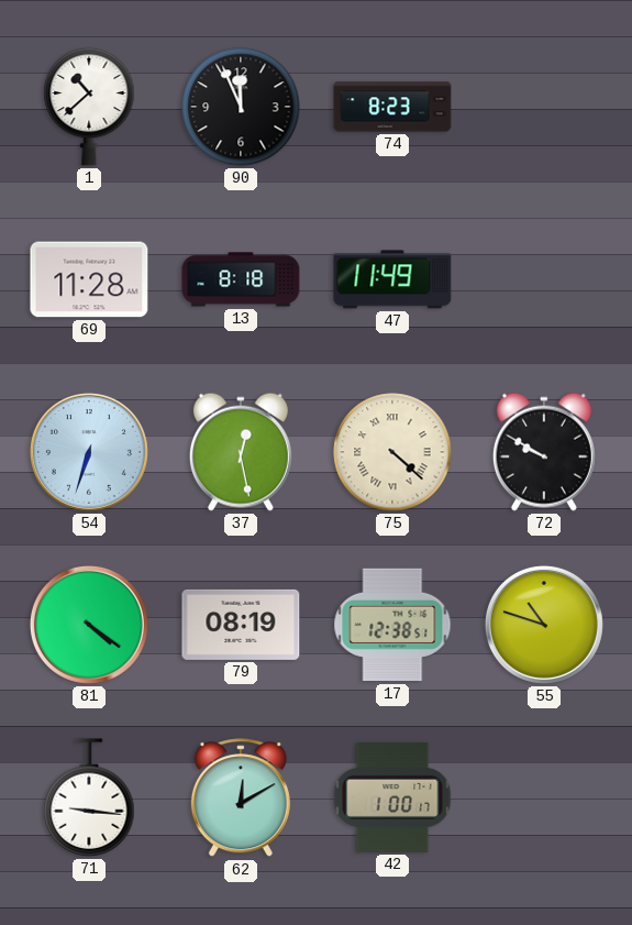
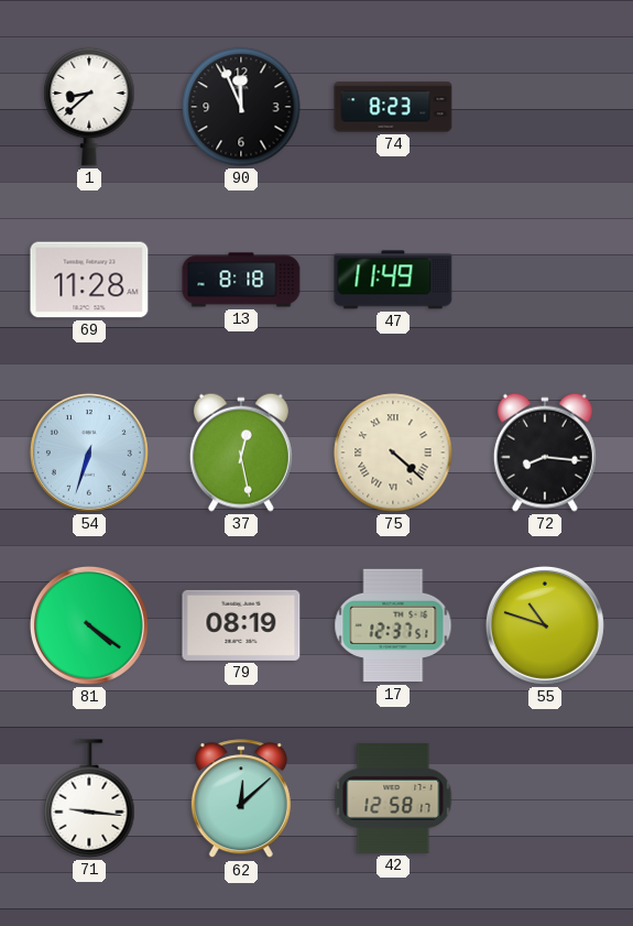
1: 10:38 -> 8:38
72: 9:50 -> 8:16
17: 12:38 -> 12:37
62: 12:10 -> 12:08
42: 1:00 -> 12:58
